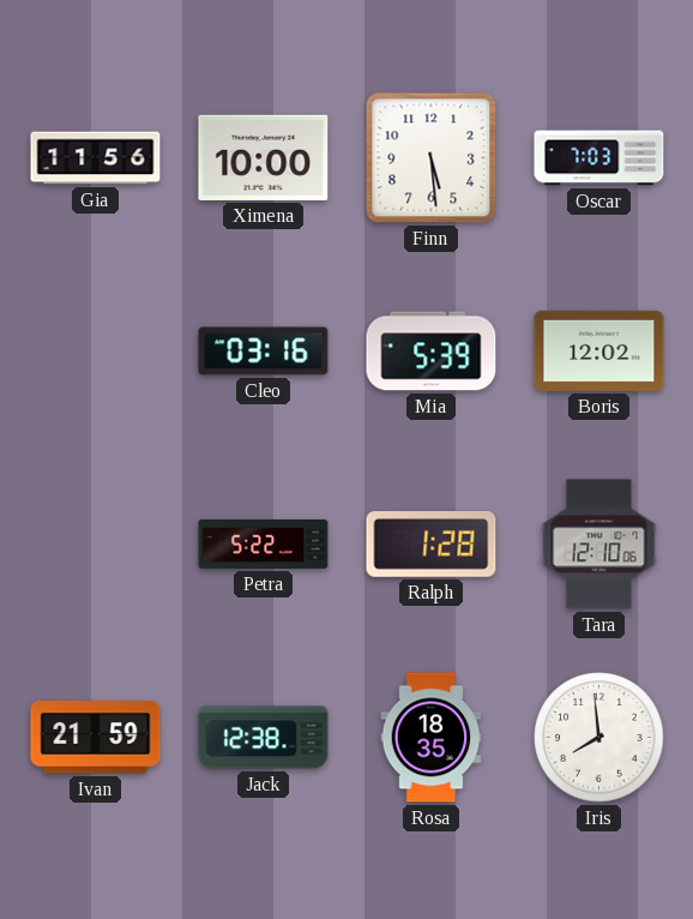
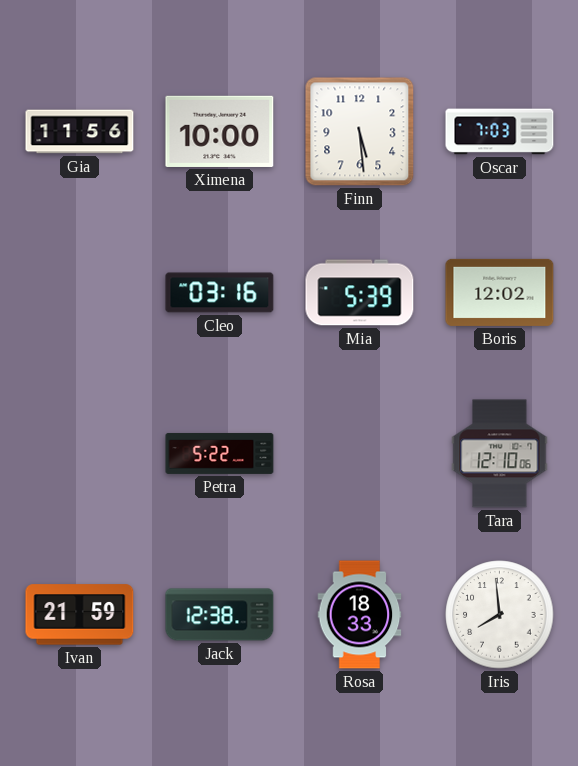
Ralph: 1:28 -> none
Rosa: 18:35 -> 18:33
